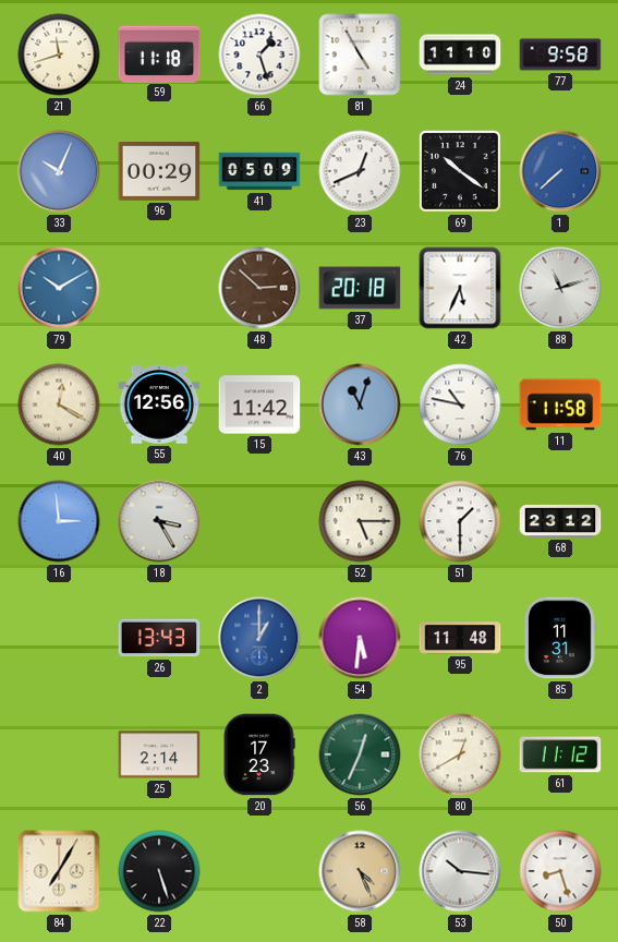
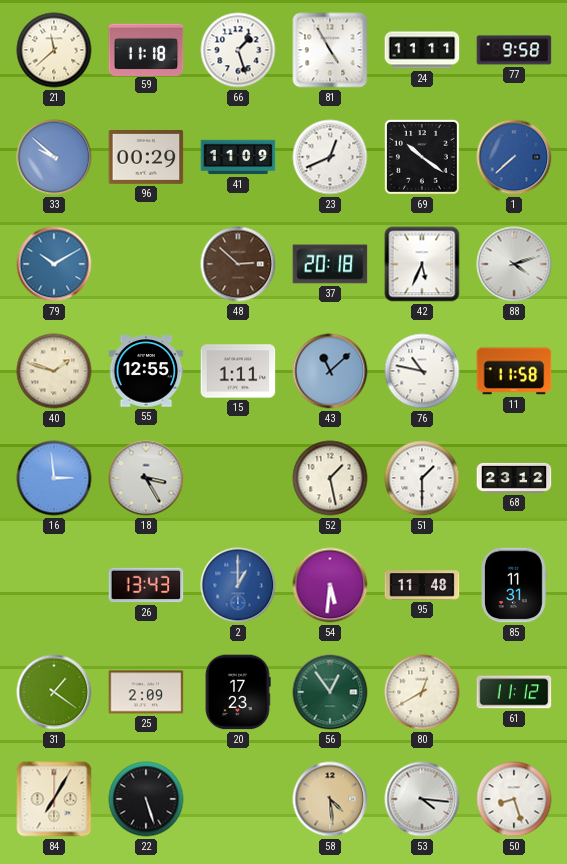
21: 11:42 -> 11:38
24: 11:10 -> 11:11
33: 10:04 -> 9:52
41: 05:09 -> 11:09
88: 11:12 -> 4:12
40: 12:20 -> 1:48
55: 12:56 -> 12:55
15: 11:42 -> 1:11
43: 11:03 -> 11:08
52: 5:15 -> 1:28
31: none -> 1:21
25: 2:14 -> 2:09
56: 12:34 -> 12:54
58: 4:26 -> 4:29
53: 10:16 -> 4:16
